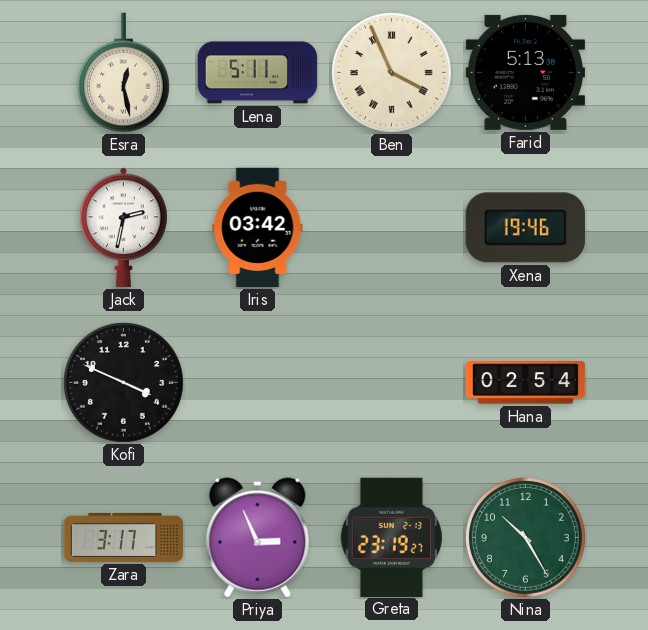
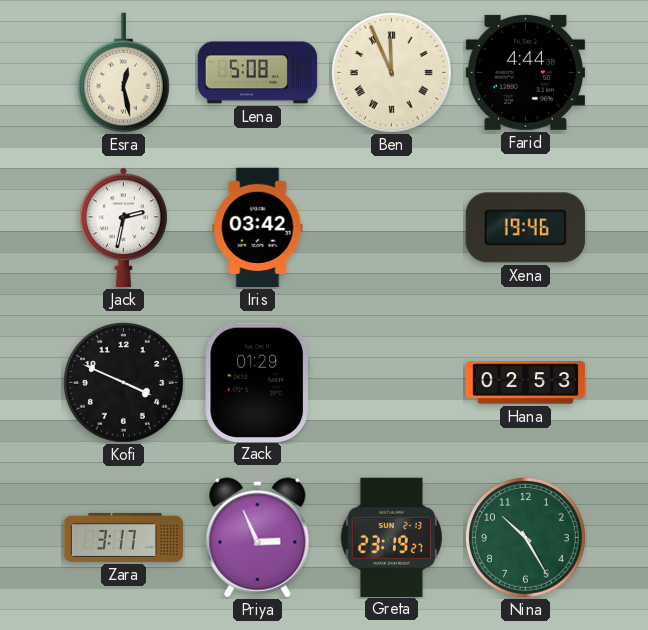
Lena: 5:11 -> 5:08
Ben: 3:56 -> 11:56
Farid: 5:13 -> 4:44
Zack: none -> 01:29
Hana: 02:54 -> 02:53
